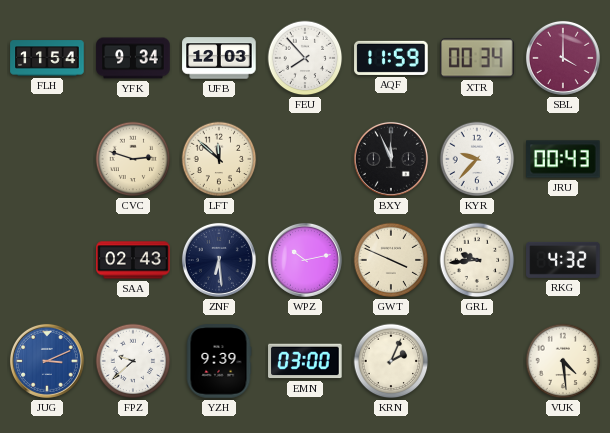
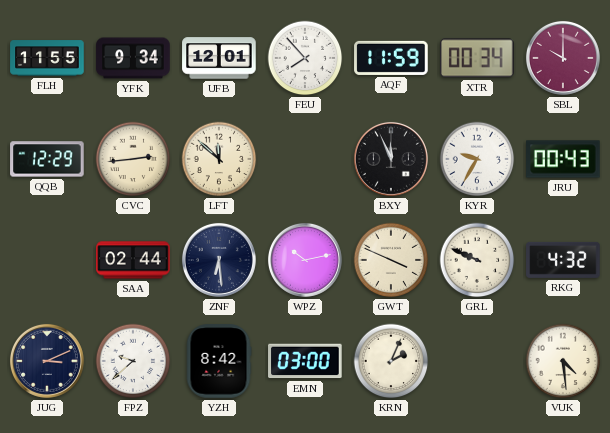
FLH: 11:54 -> 11:55
UFB: 12:03 -> 12:01
SBL: 4:00 -> 10:00
QQB: none -> 12:29
CVC: 2:48 -> 2:44
KYR: 9:37 -> 9:35
SAA: 02:43 -> 02:44
GRL: 9:44 -> 9:49
JUG dial: blue -> navy
YZH: 9:39 -> 8:42
